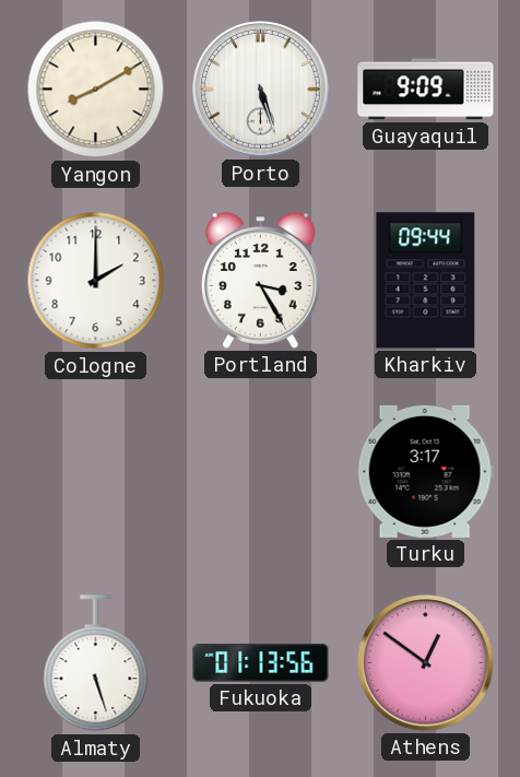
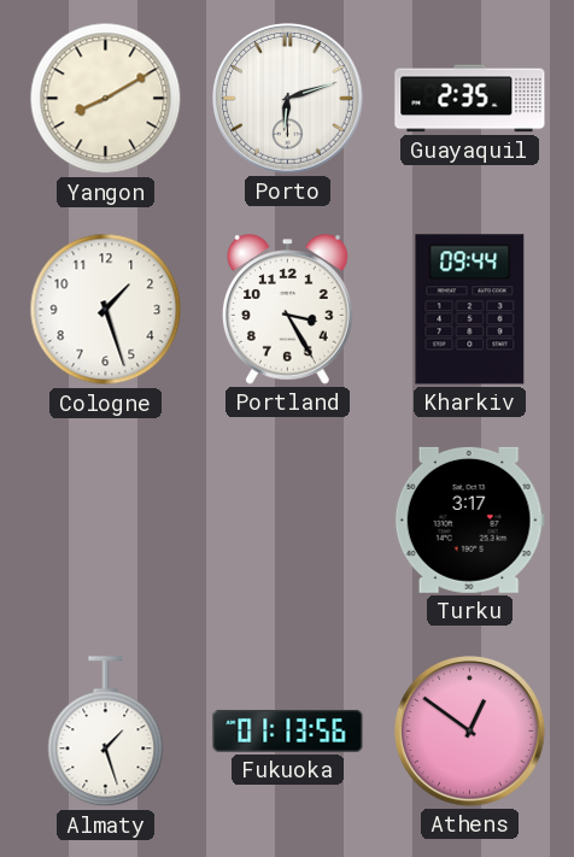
Porto: 5:27 -> 6:12
Guayaquil: 9:09 -> 2:35
Cologne: 2:00 -> 1:27
Almaty: 5:27 -> 1:27
